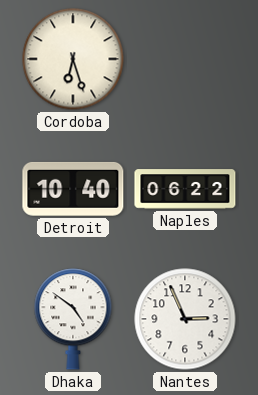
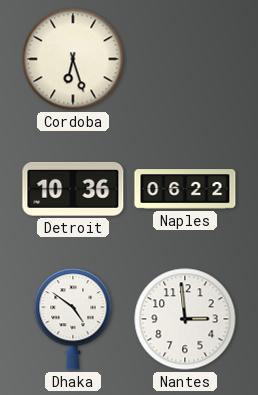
Detroit: 10:40 -> 10:36
Nantes: 2:56 -> 2:59
